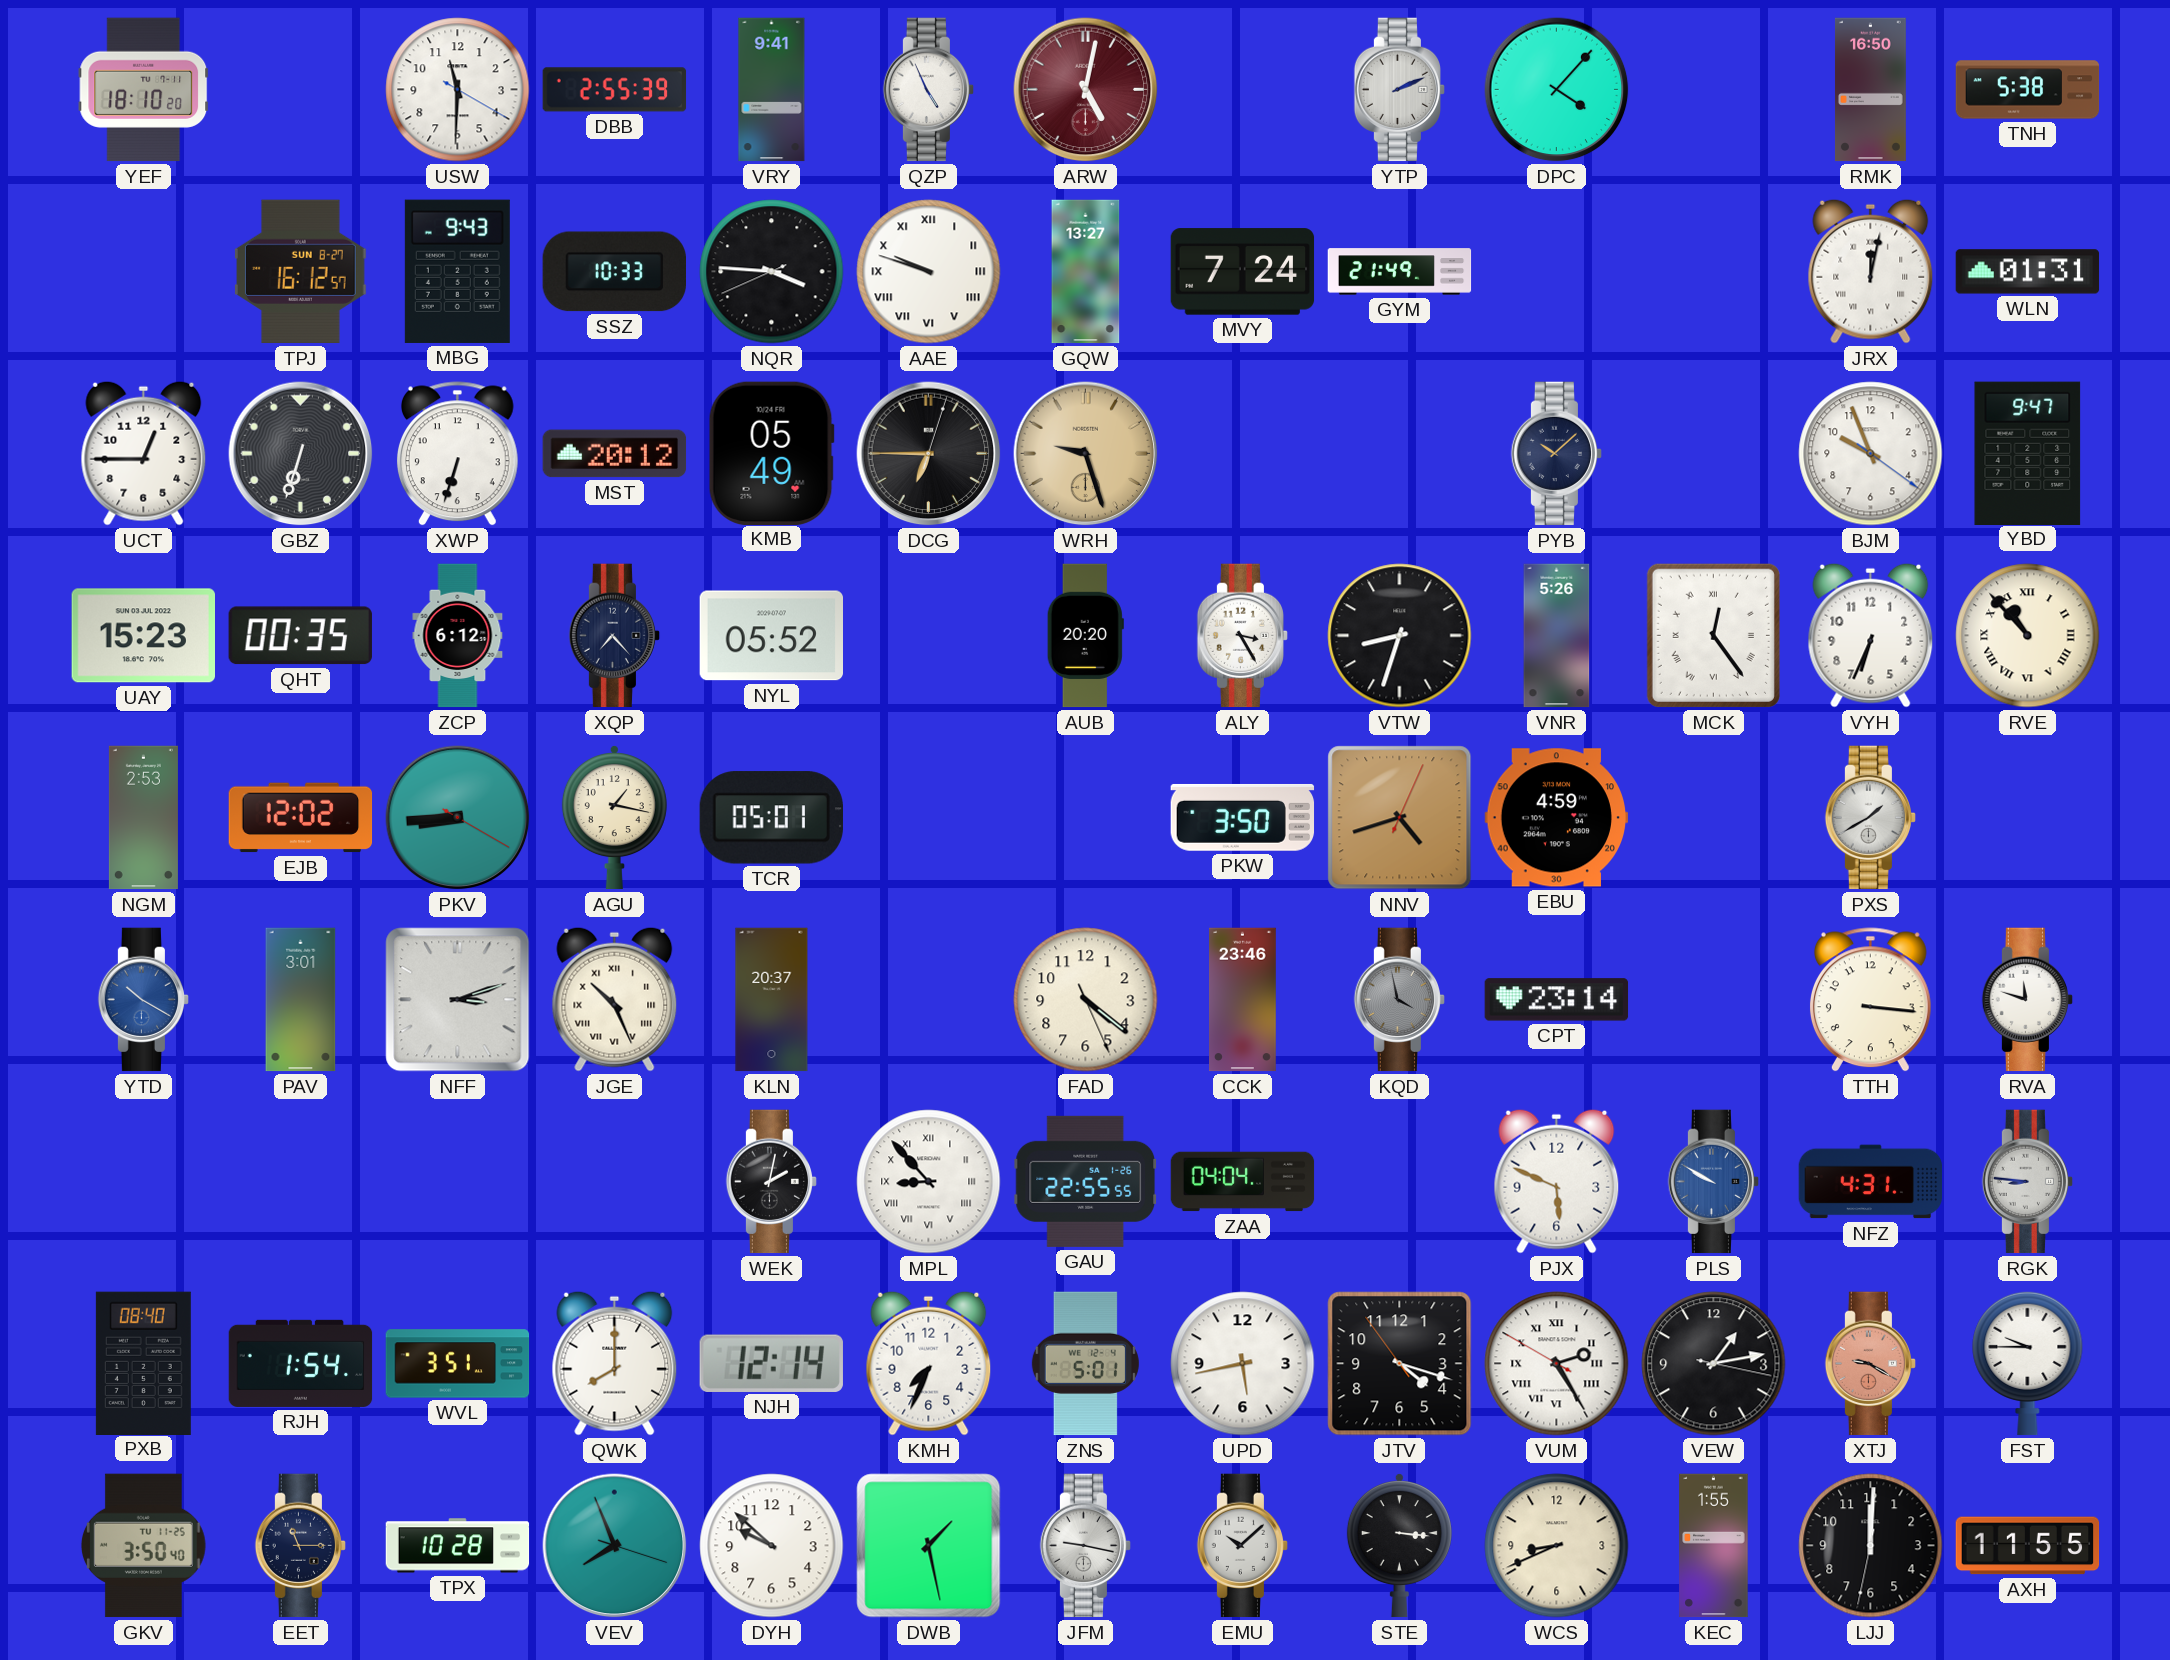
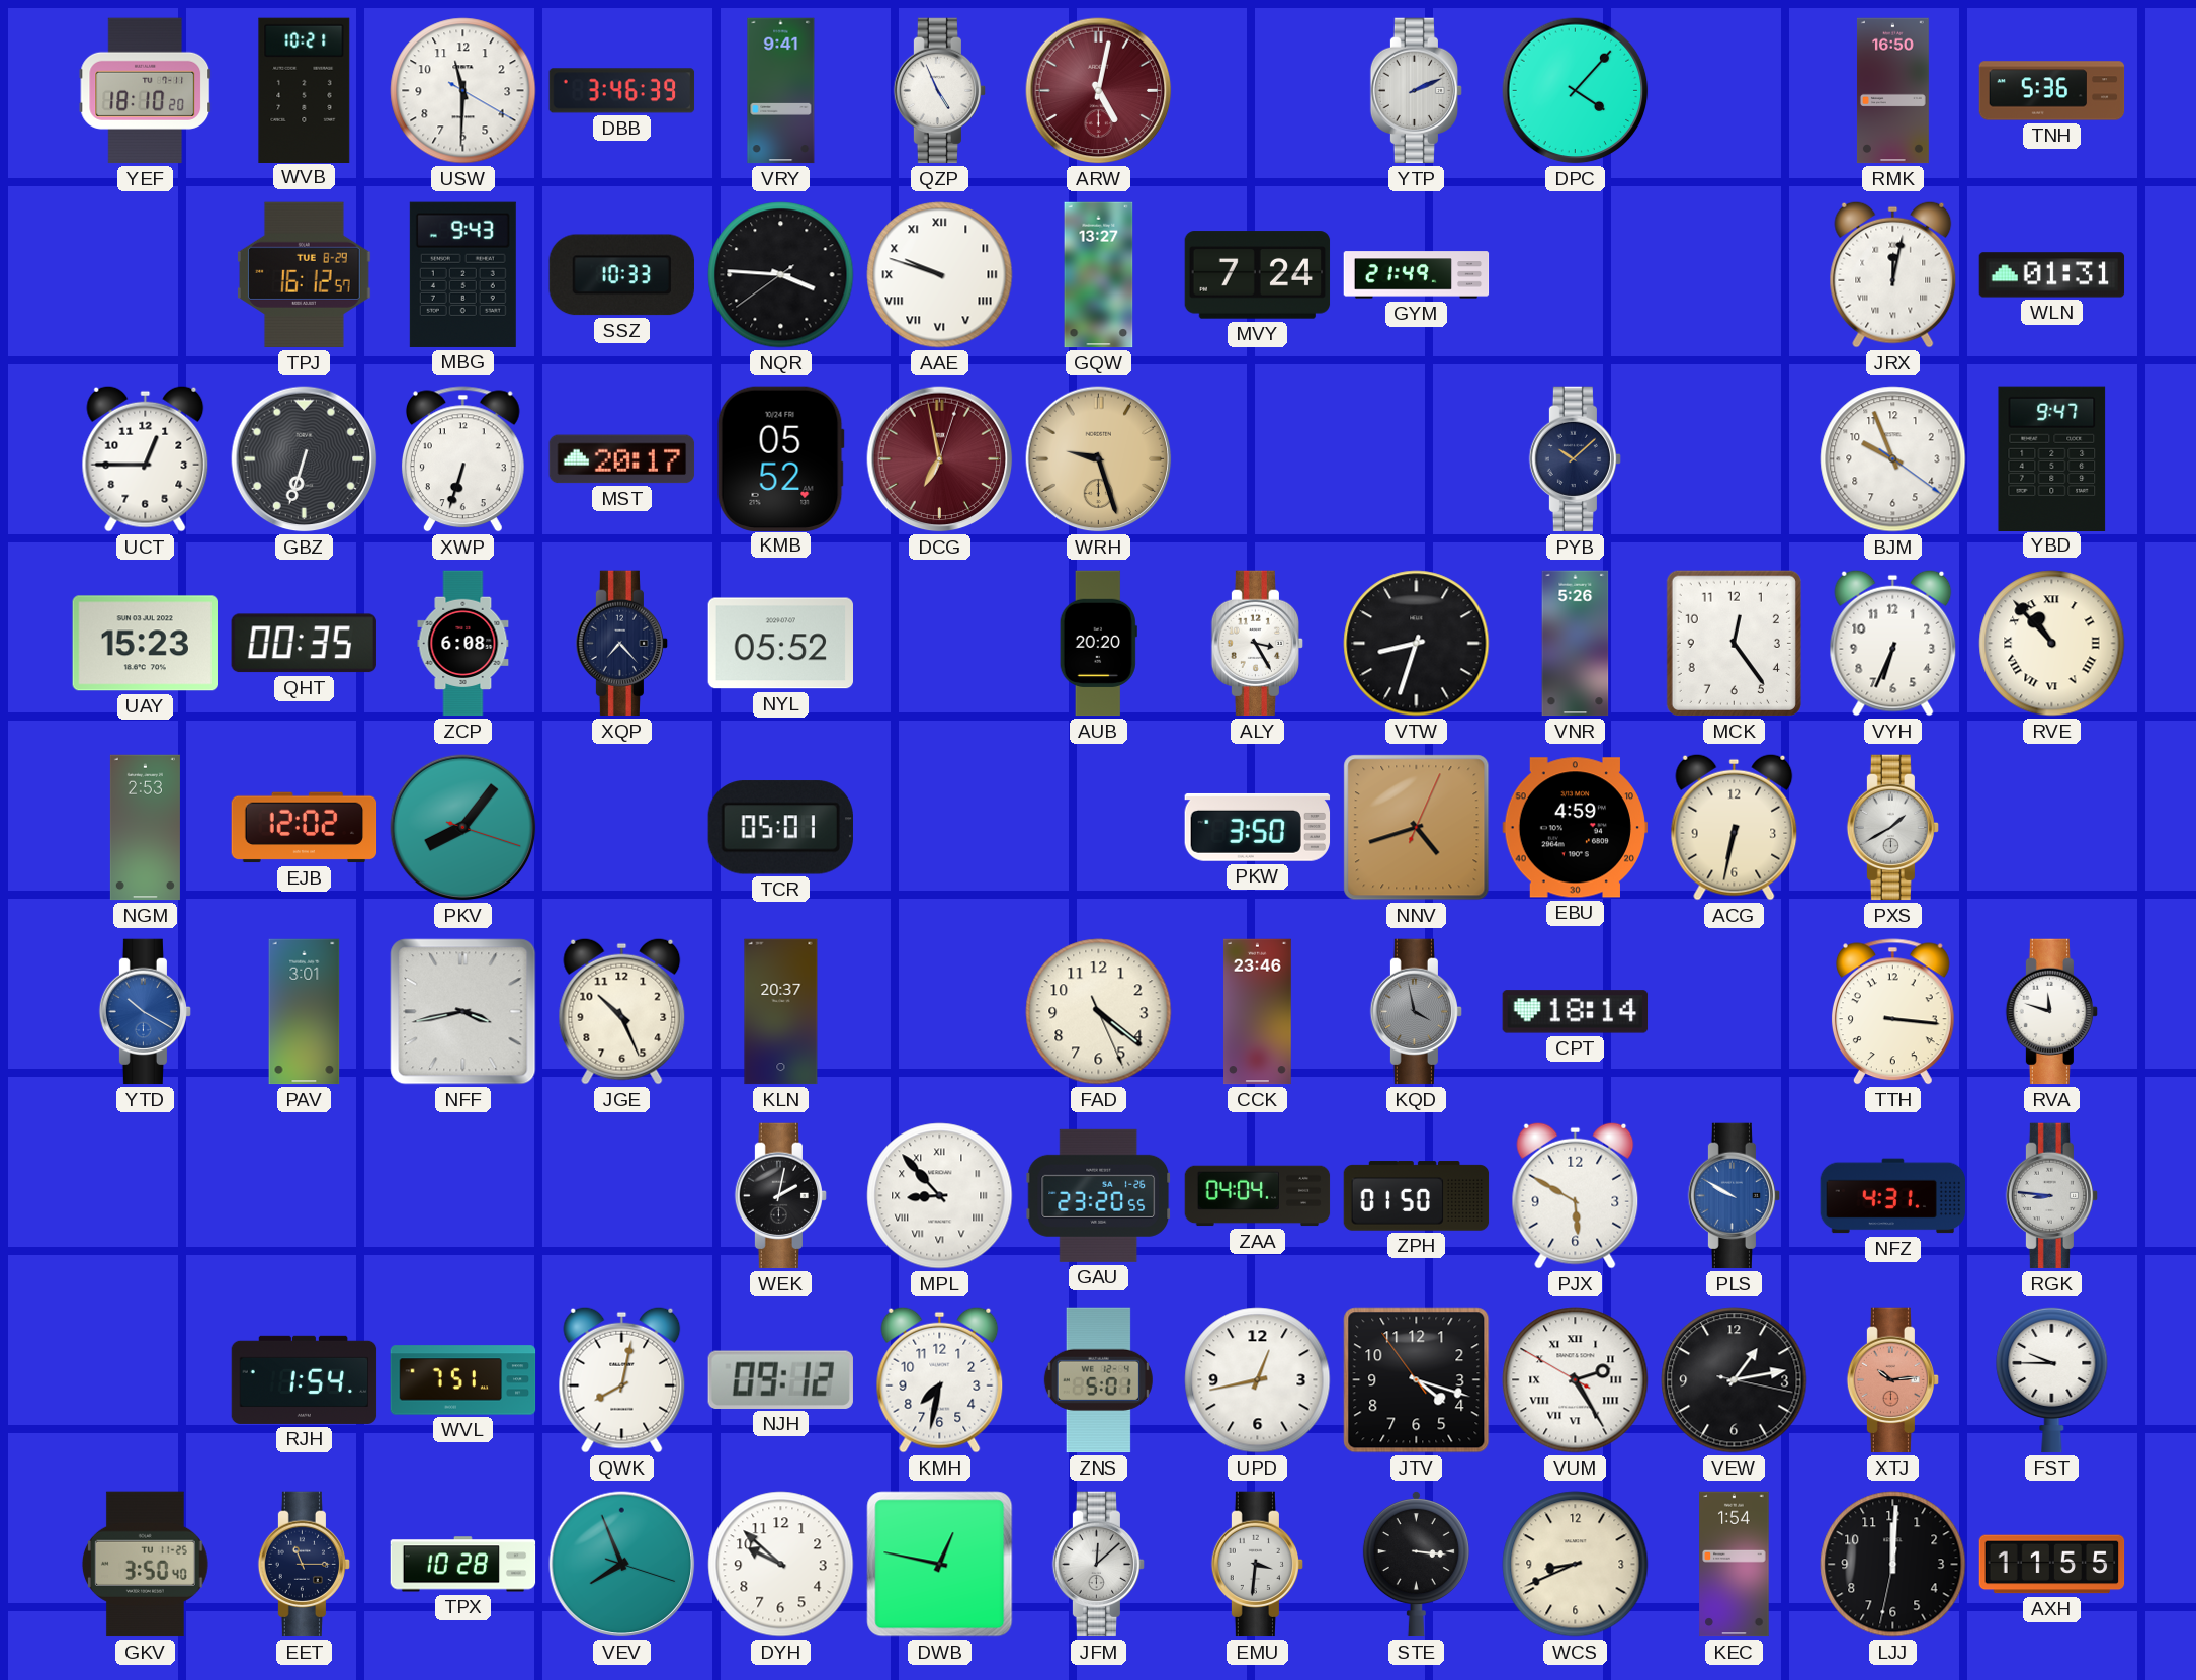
WVB: none -> 10:21
DBB: 2:55 -> 3:46
TNH: 5:38 -> 5:36
TPJ date: SUN 8-27 -> TUE 8-29
NQR: 3:45:41 -> 3:45:39
MST: 20:12 -> 20:17
KMB: 05:49 -> 05:52
DCG: 6:45 -> 6:58
DCG dial: black -> burgundy
ZCP: 6:12 -> 6:08
MCK numerals: Roman -> Arabic
PKV: 8:44 -> 8:06
AGU: 1:17 -> none
ACG: none -> 6:32
NFF: 3:12 -> 3:43
JGE numerals: Roman -> Arabic
CPT: 23:14 -> 18:14
GAU: 22:55 -> 23:20
ZPH: none -> 01:50
PJX: 5:49 -> 5:50
PXB: 08:40 -> none
WVL: 3:51 -> 7:51
QWK: 8:00 -> 8:02
NJH: 12:14 -> 09:12
KMH: 7:34 -> 7:32
UPD: 5:43 -> 12:43
XTJ: 9:20 -> 10:14
DWB: 1:28 -> 12:47
JFM: 9:17 -> 12:08
EMU: 10:08 -> 3:31
KEC: 1:55 -> 1:54
